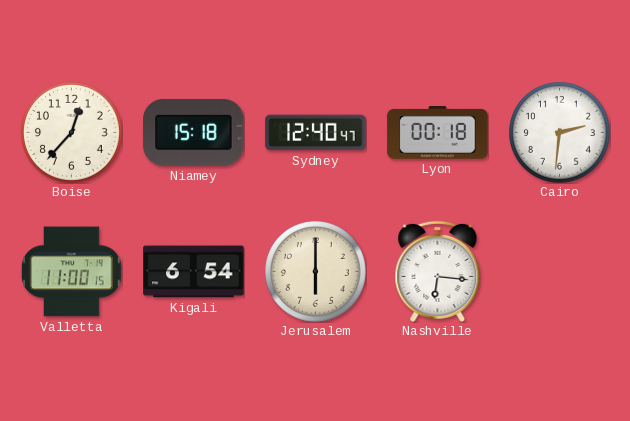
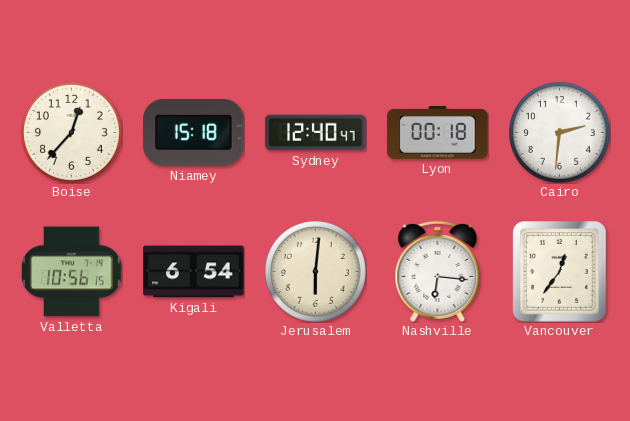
Valletta: 11:00 -> 10:56
Jerusalem: 6:00 -> 6:01
Vancouver: none -> 12:36
